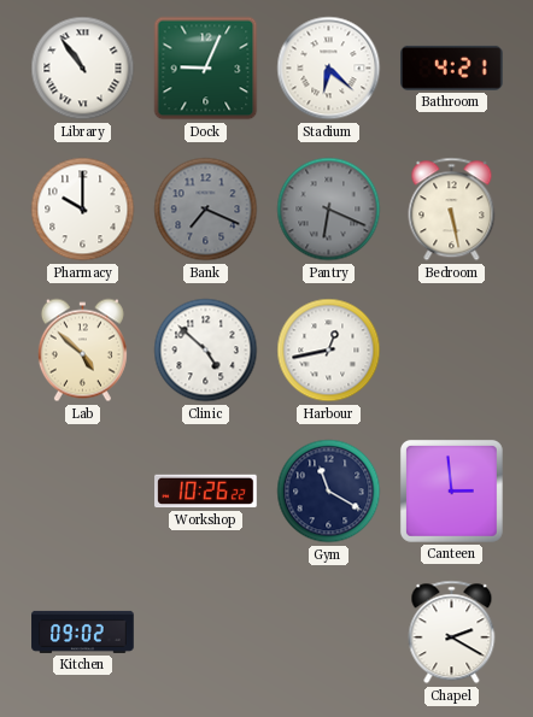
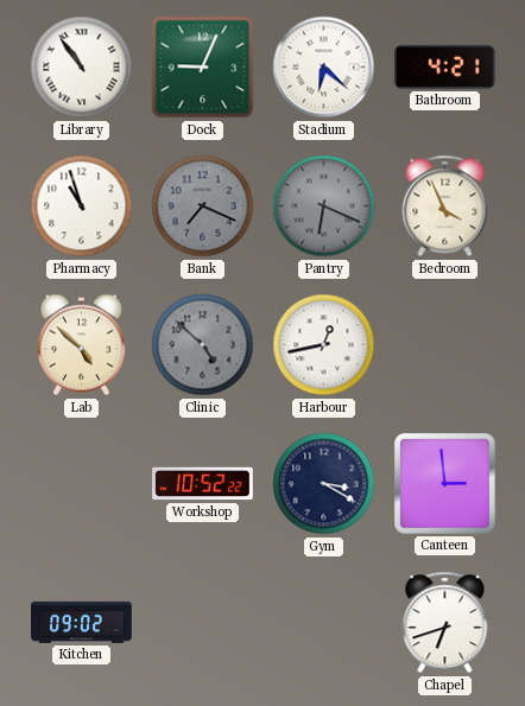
Pharmacy: 10:00 -> 10:57
Bedroom: 5:28 -> 3:56
Clinic dial: white -> grey
Workshop: 10:26 -> 10:52
Gym: 11:20 -> 3:20
Chapel: 2:20 -> 6:42
